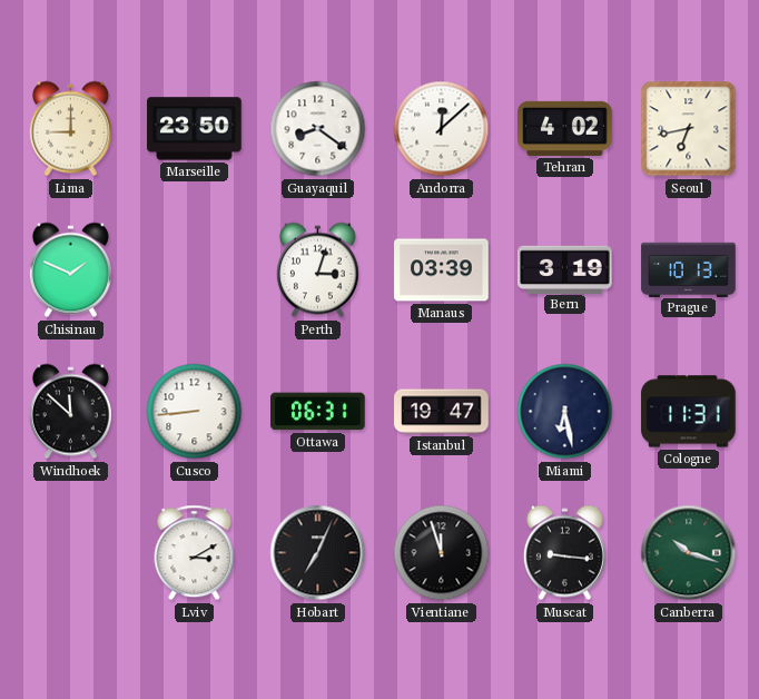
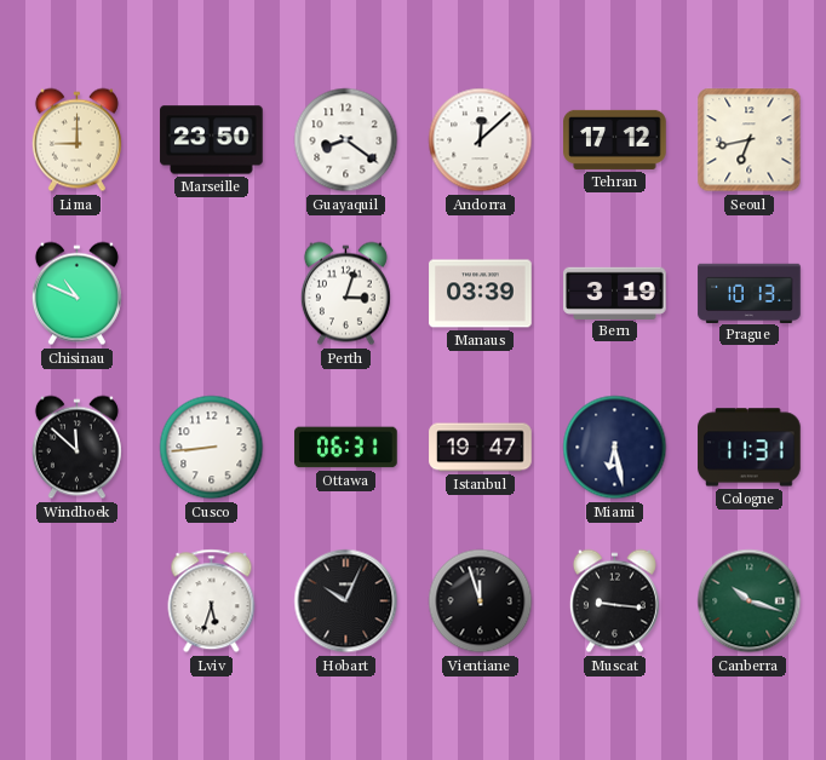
Tehran: 4:02 -> 17:12
Chisinau: 1:49 -> 10:49
Lviv: 3:10 -> 5:33
Hobart: 7:04 -> 10:04
